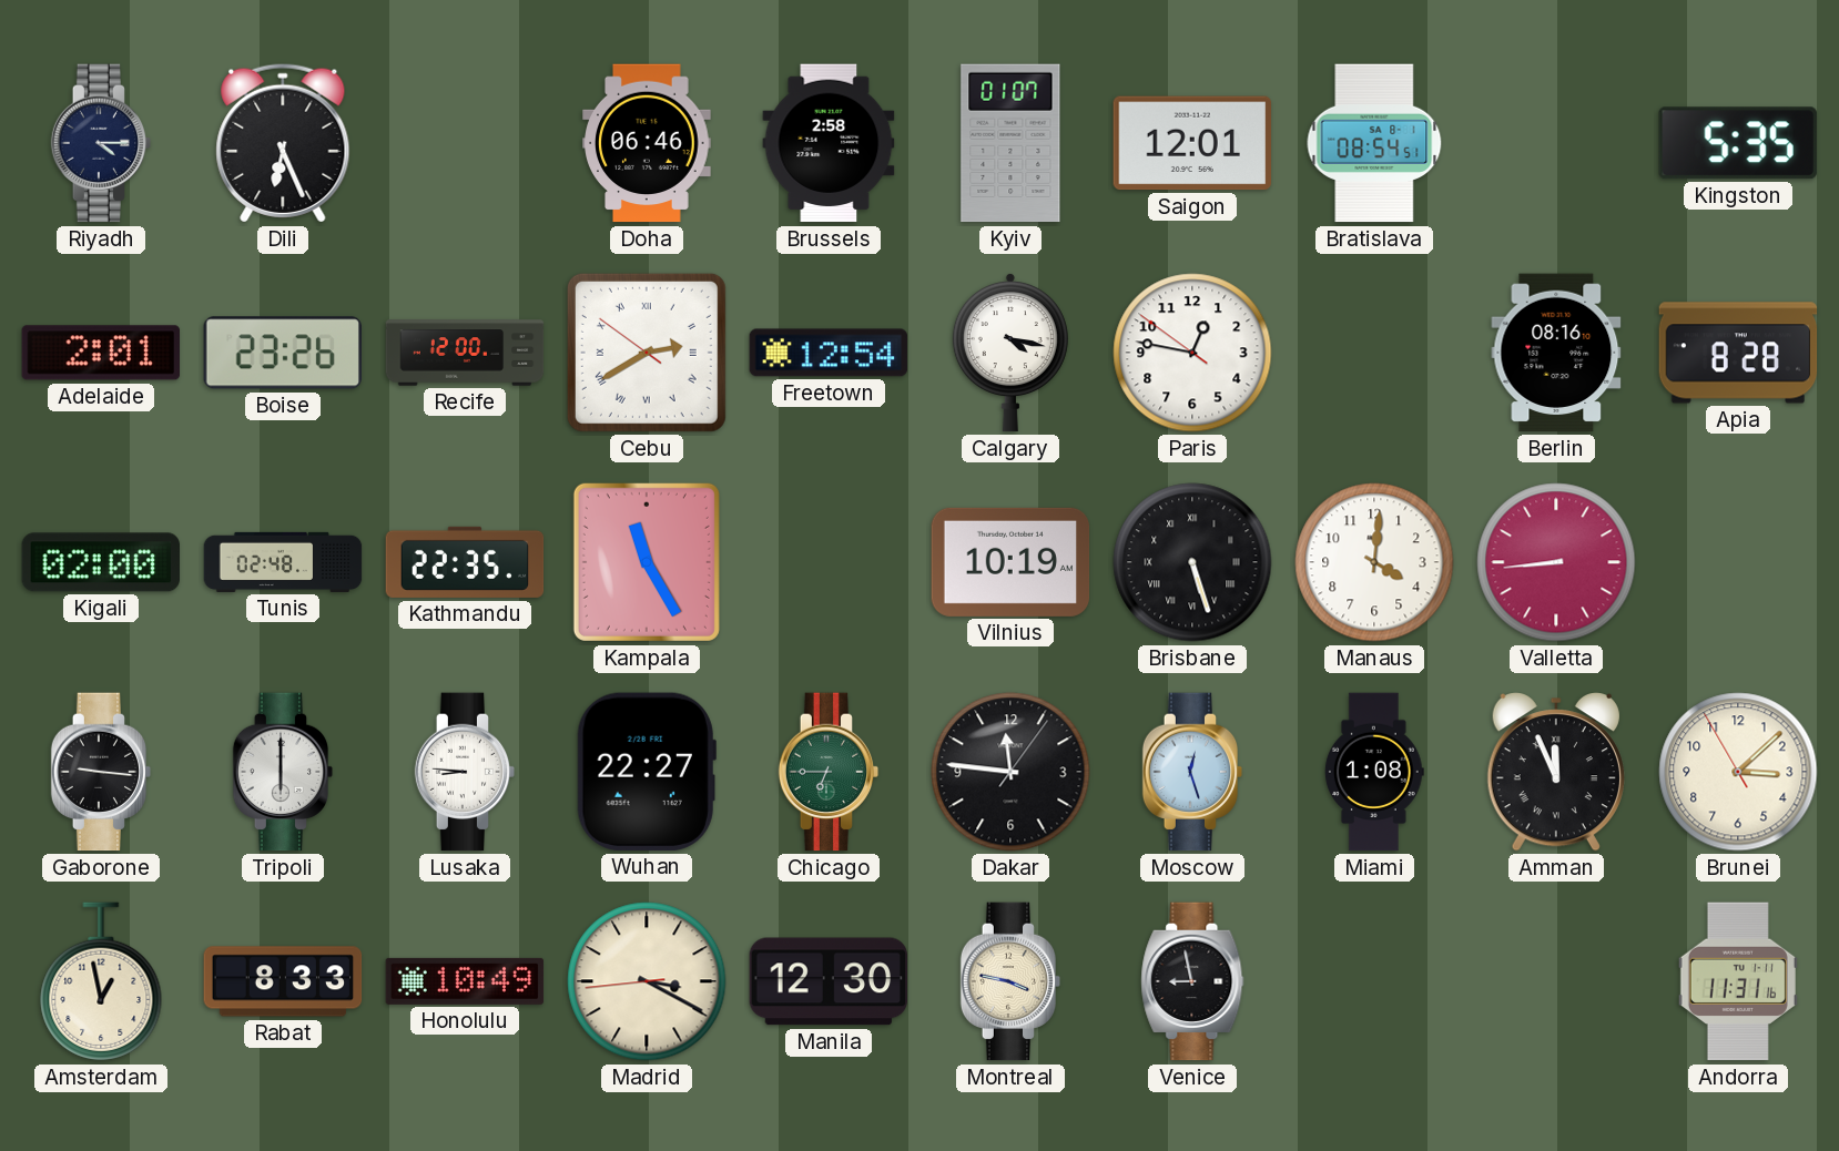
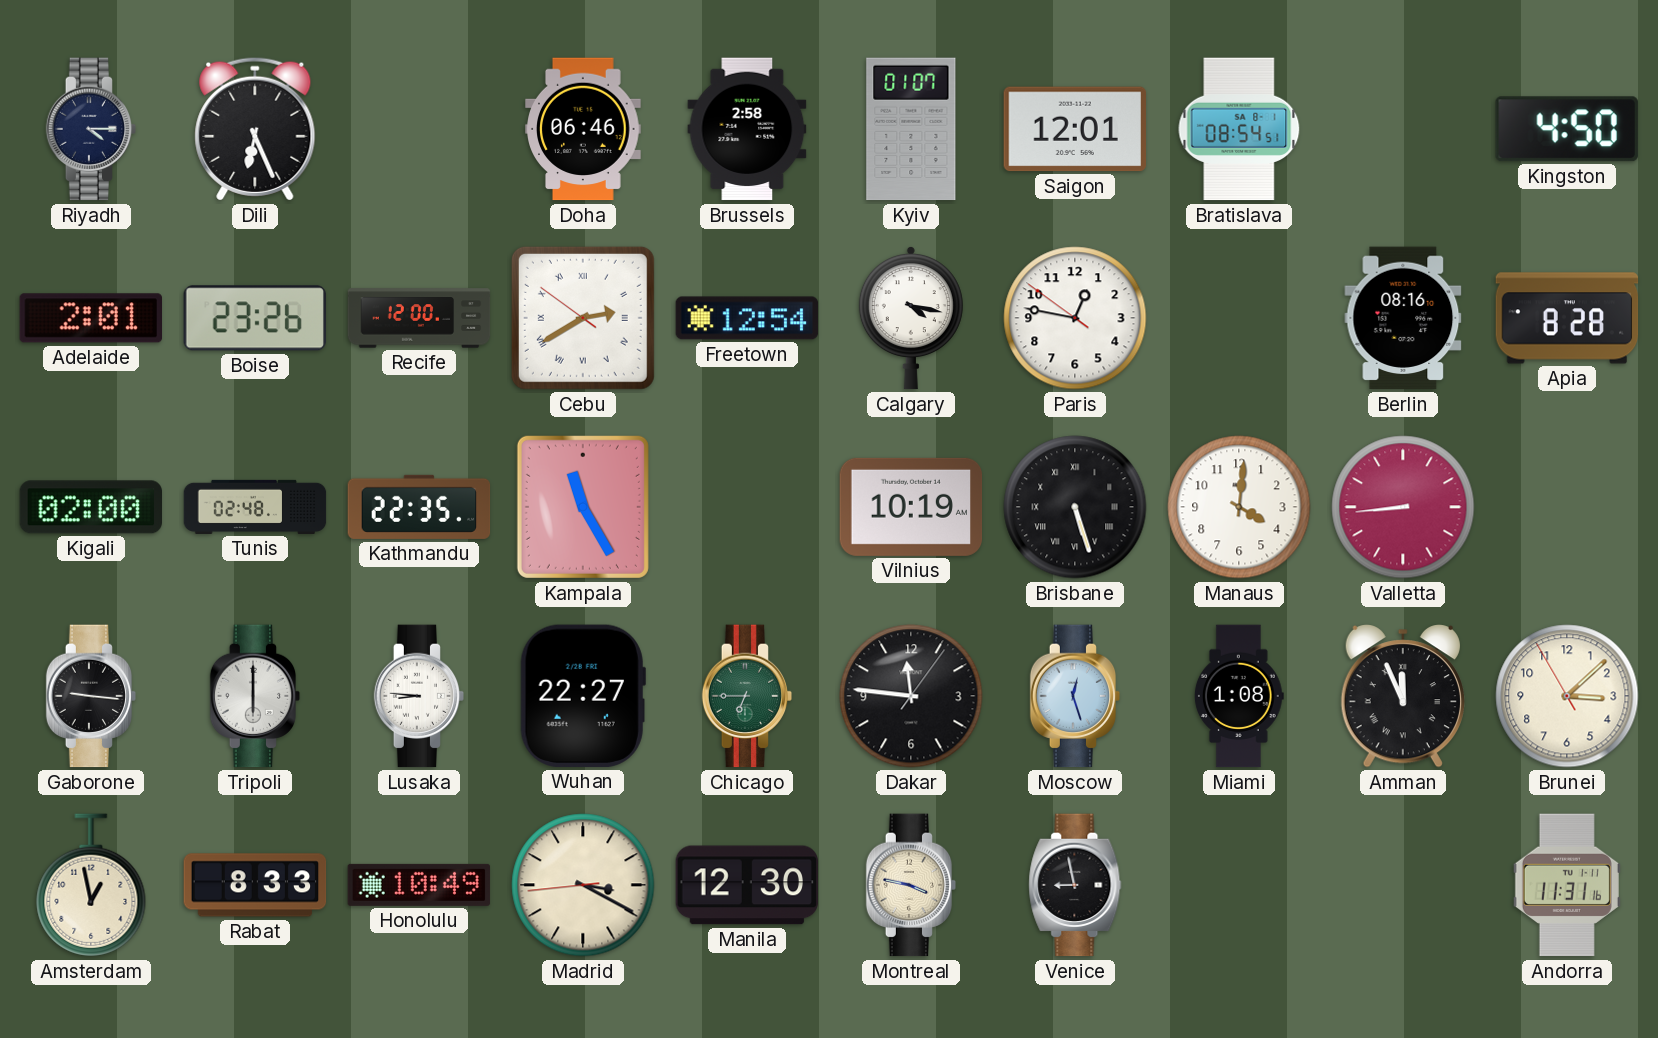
Kingston: 5:35 -> 4:50
